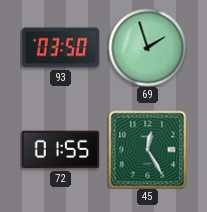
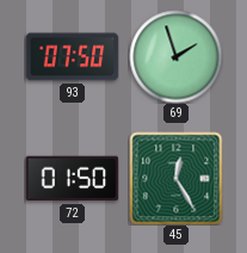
93: 03:50 -> 07:50
72: 01:55 -> 01:50
